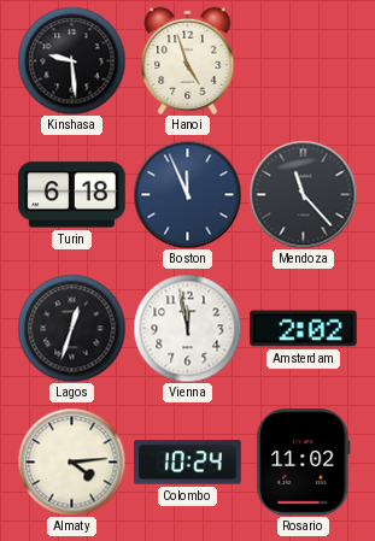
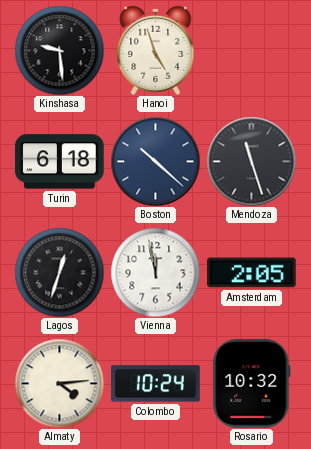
Boston: 11:56 -> 10:22
Mendoza: 11:23 -> 11:27
Amsterdam: 2:02 -> 2:05
Rosario: 11:02 -> 10:32
